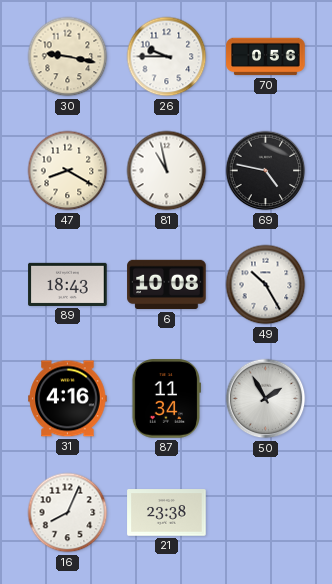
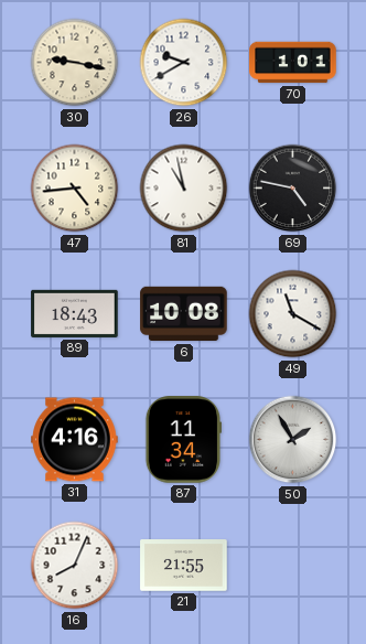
26: 9:45 -> 9:40
70: 0:56 -> 1:01
47: 8:20 -> 4:44
49: 10:25 -> 11:20
21: 23:38 -> 21:55
